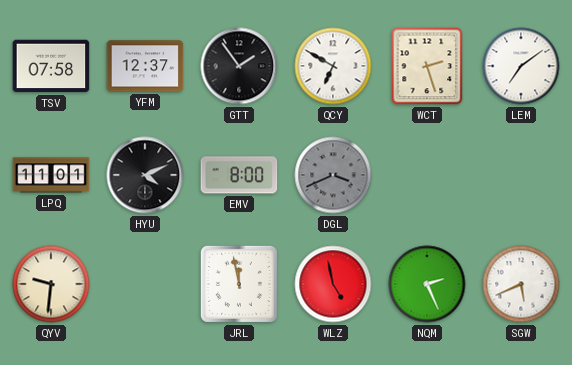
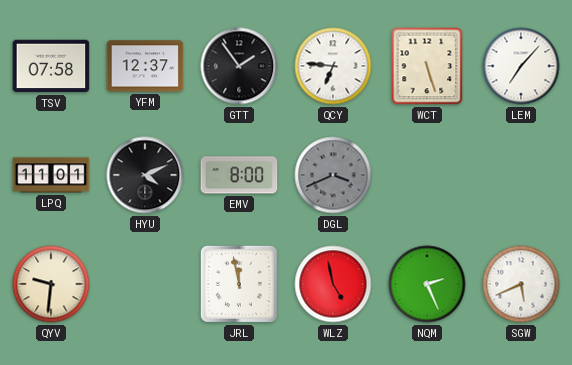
QCY: 6:50 -> 6:46
WCT: 2:27 -> 5:27
LEM: 7:09 -> 7:07
